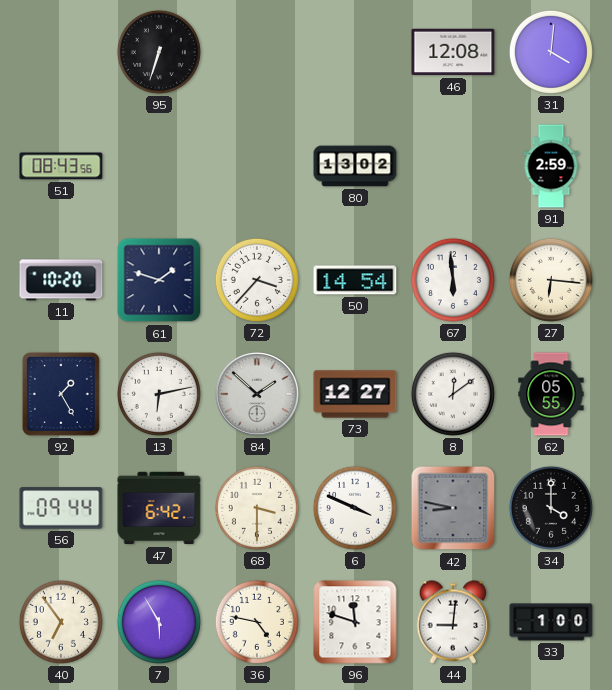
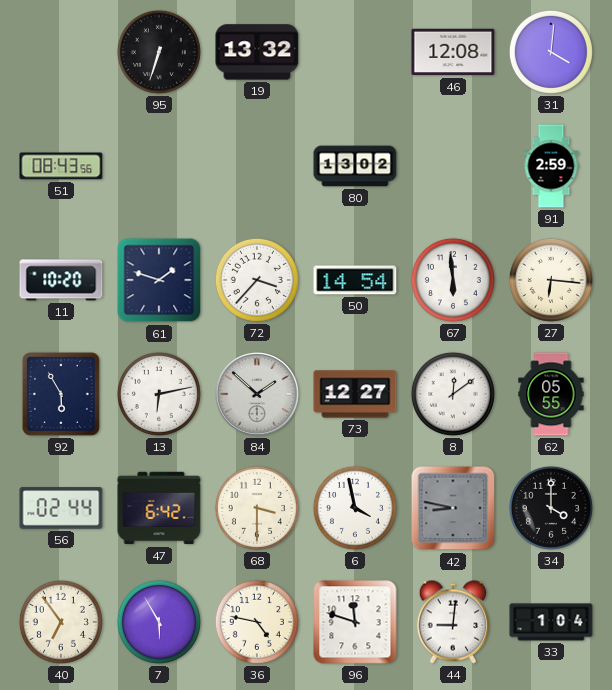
19: none -> 13:32
92: 1:25 -> 5:55
56: 09:44 -> 02:44
6: 3:49 -> 3:58
33: 1:00 -> 1:04
